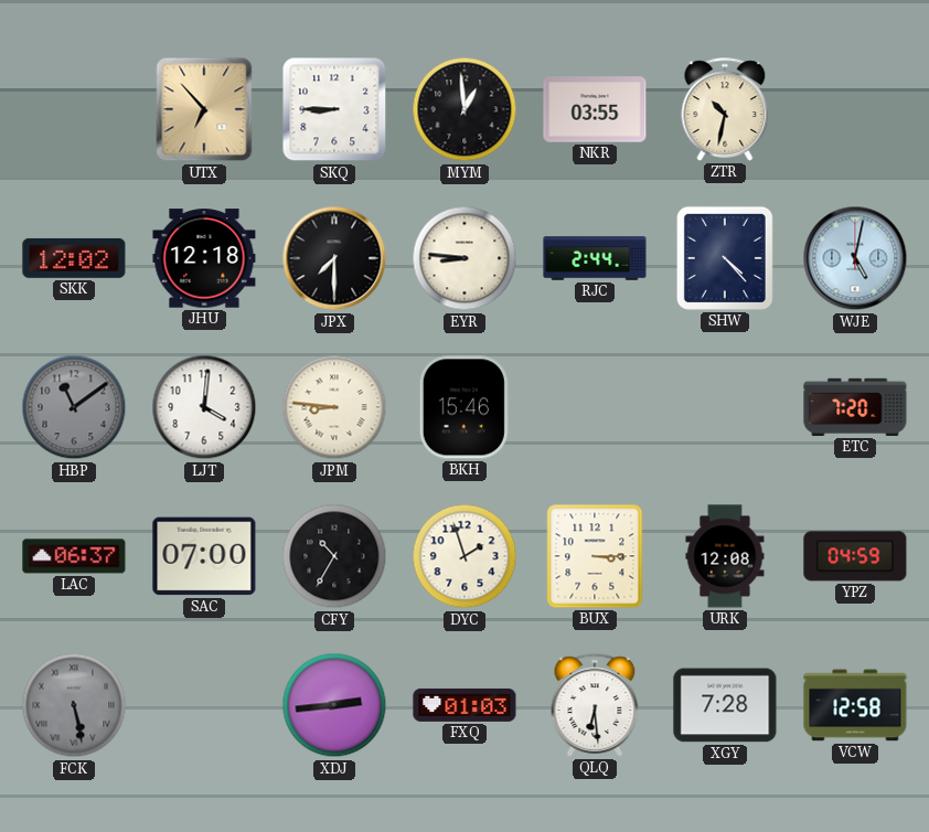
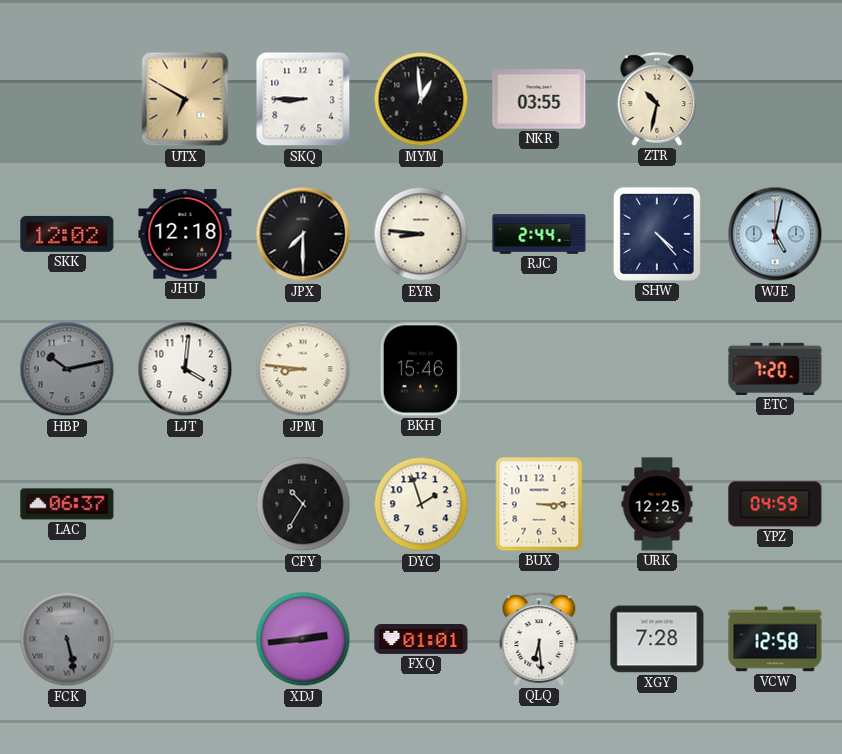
UTX: 6:53 -> 6:50
HBP: 11:09 -> 10:13
SAC: 07:00 -> none
URK: 12:08 -> 12:25
FXQ: 01:03 -> 01:01
